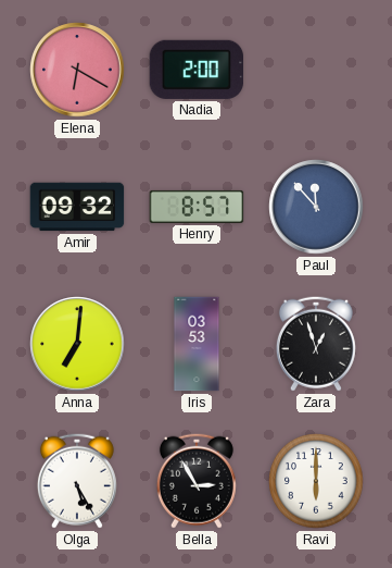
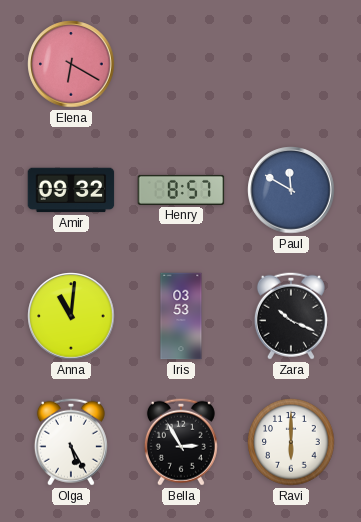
Nadia: 2:00 -> none
Paul: 11:53 -> 11:50
Anna: 7:01 -> 11:01
Zara: 12:57 -> 10:19
